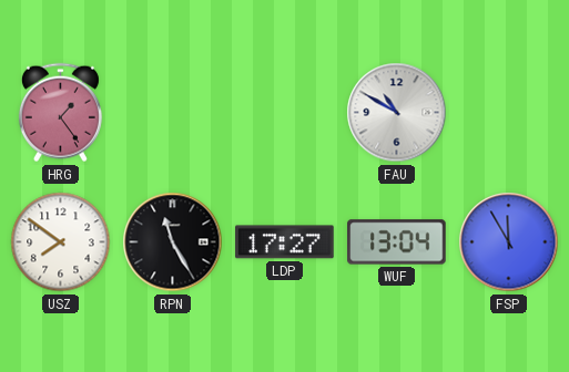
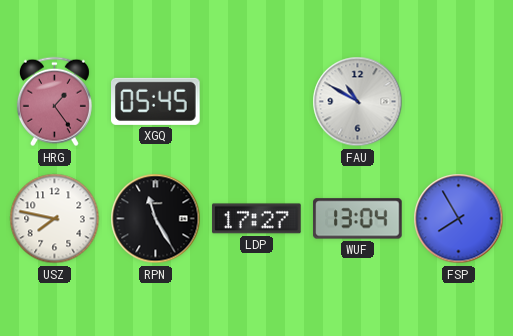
XGQ: none -> 05:45
USZ: 7:51 -> 7:47
FSP: 11:55 -> 7:55
